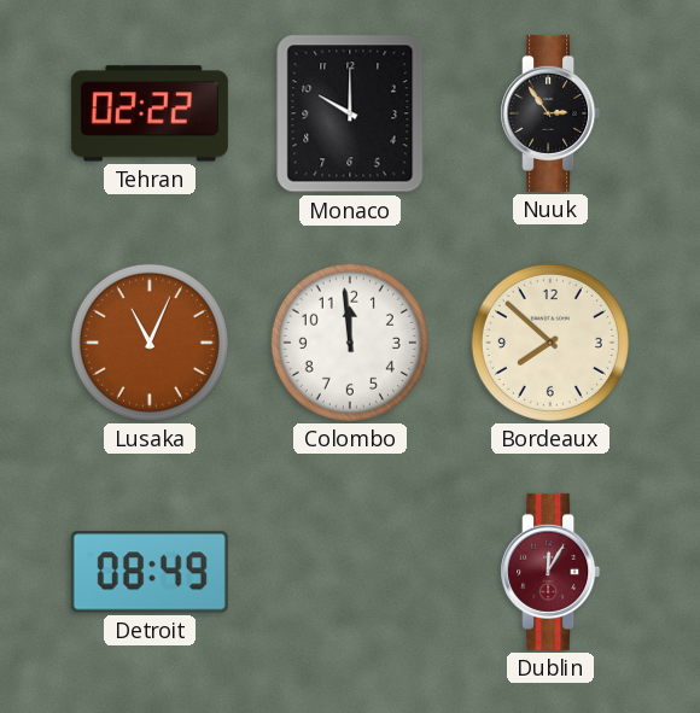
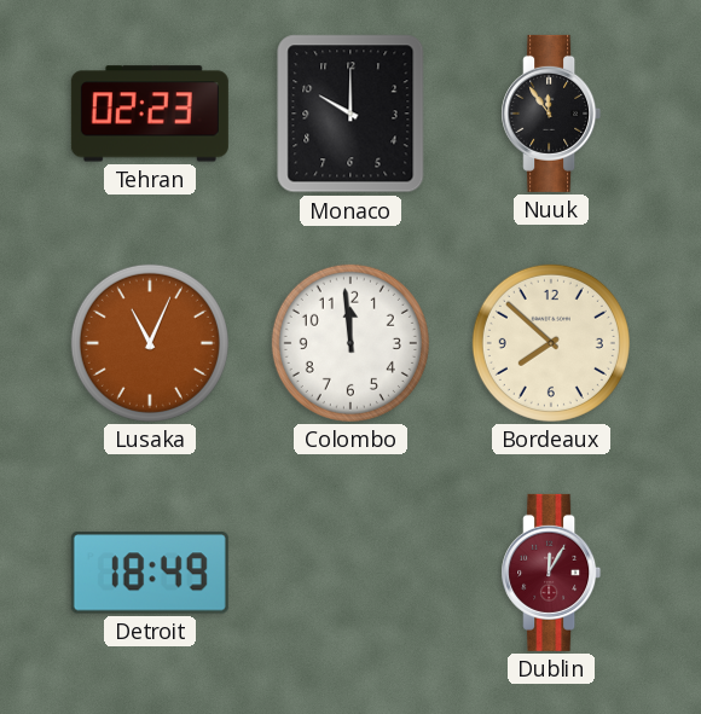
Tehran: 02:22 -> 02:23
Nuuk: 2:54 -> 11:54
Detroit: 08:49 -> 18:49
